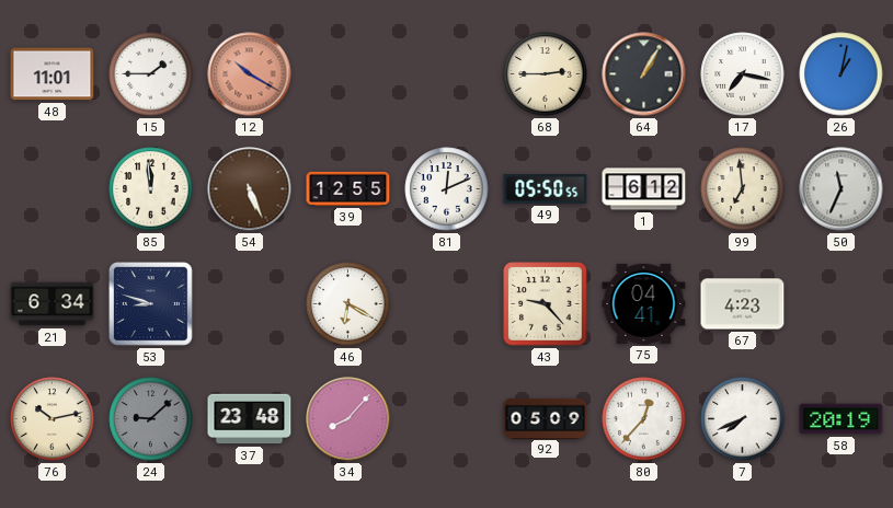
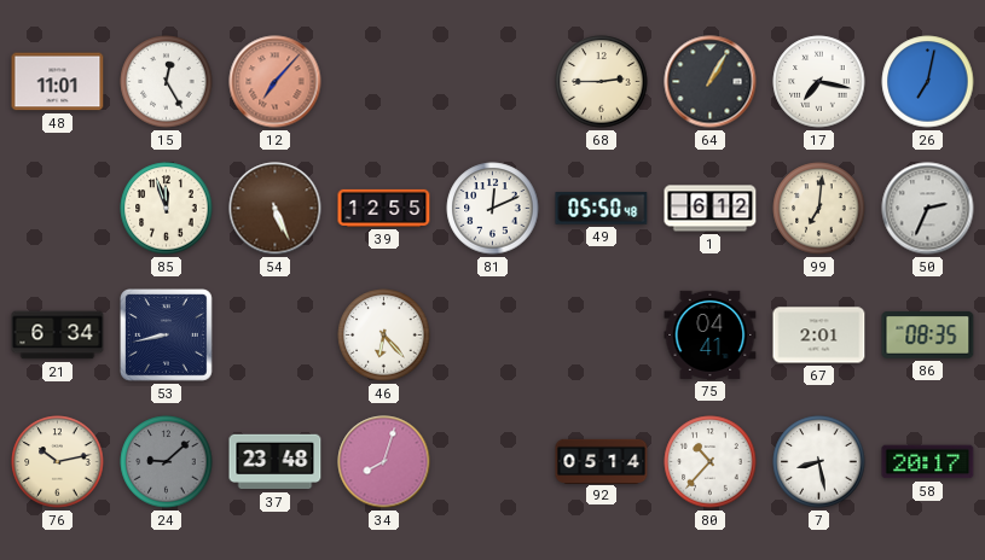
15: 1:45 -> 12:25
12: 10:20 -> 7:07
26: 1:02 -> 7:02
85: 11:59 -> 11:57
49: 05:50:55 -> 05:50:48
99: 6:59 -> 7:01
50: 11:34 -> 2:34
53: 8:48 -> 8:43
46: 6:20 -> 6:23
43: 9:23 -> none
67: 4:23 -> 2:01
86: none -> 08:35
34: 8:07 -> 8:03
92: 05:09 -> 05:14
80: 12:37 -> 10:37
7: 7:41 -> 8:28
58: 20:19 -> 20:17
